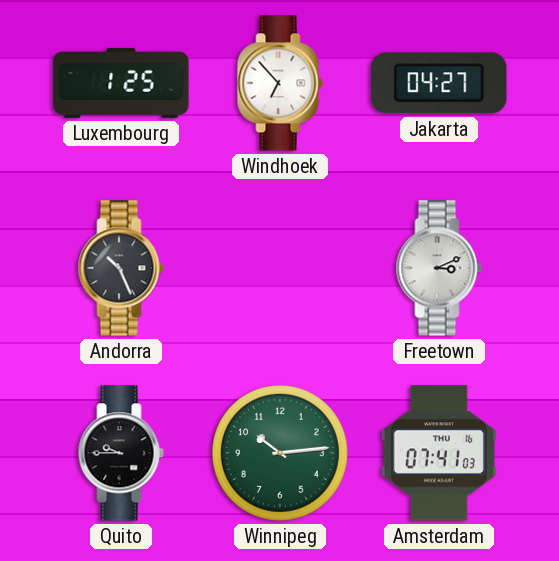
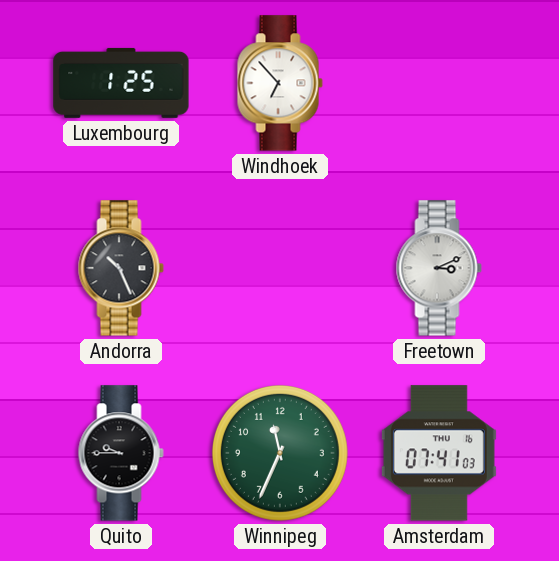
Jakarta: 04:27 -> none
Winnipeg: 10:14 -> 11:34
